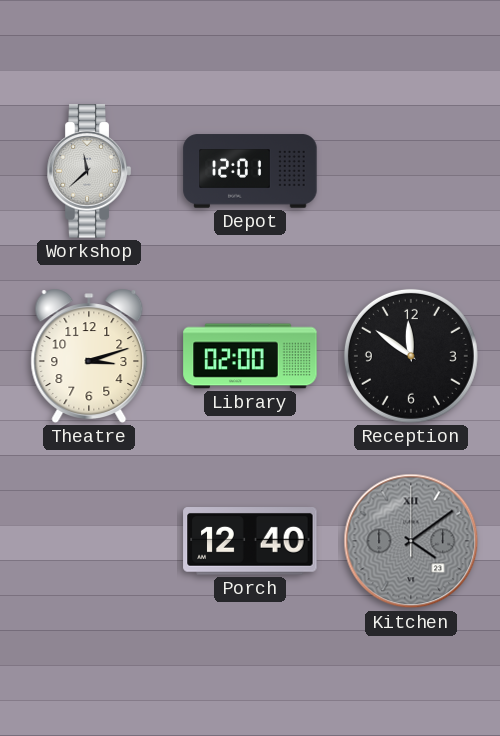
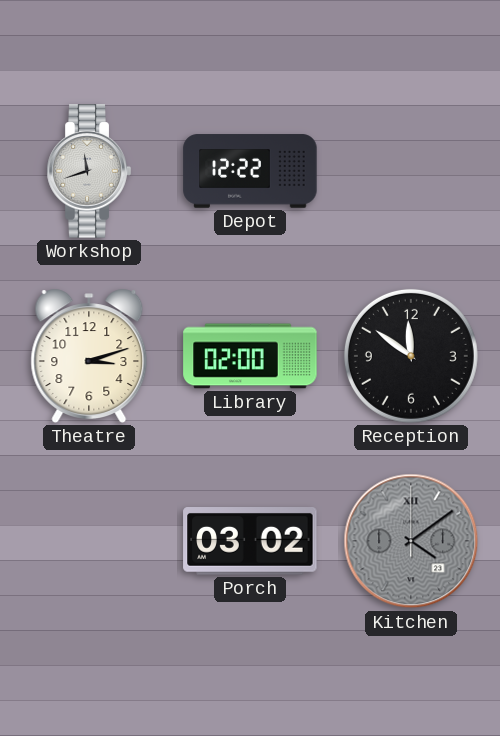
Workshop: 11:38 -> 11:42
Depot: 12:01 -> 12:22
Porch: 12:40 -> 03:02
